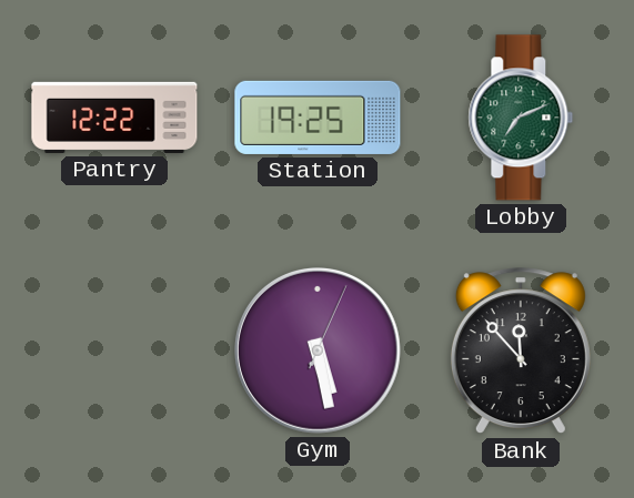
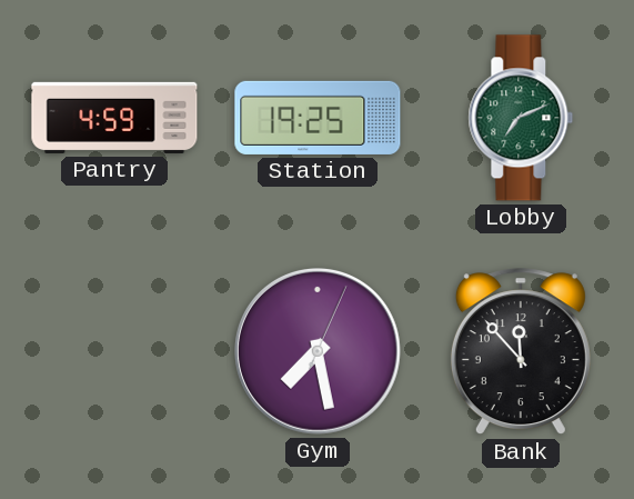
Pantry: 12:22 -> 4:59
Gym: 5:28 -> 7:28
